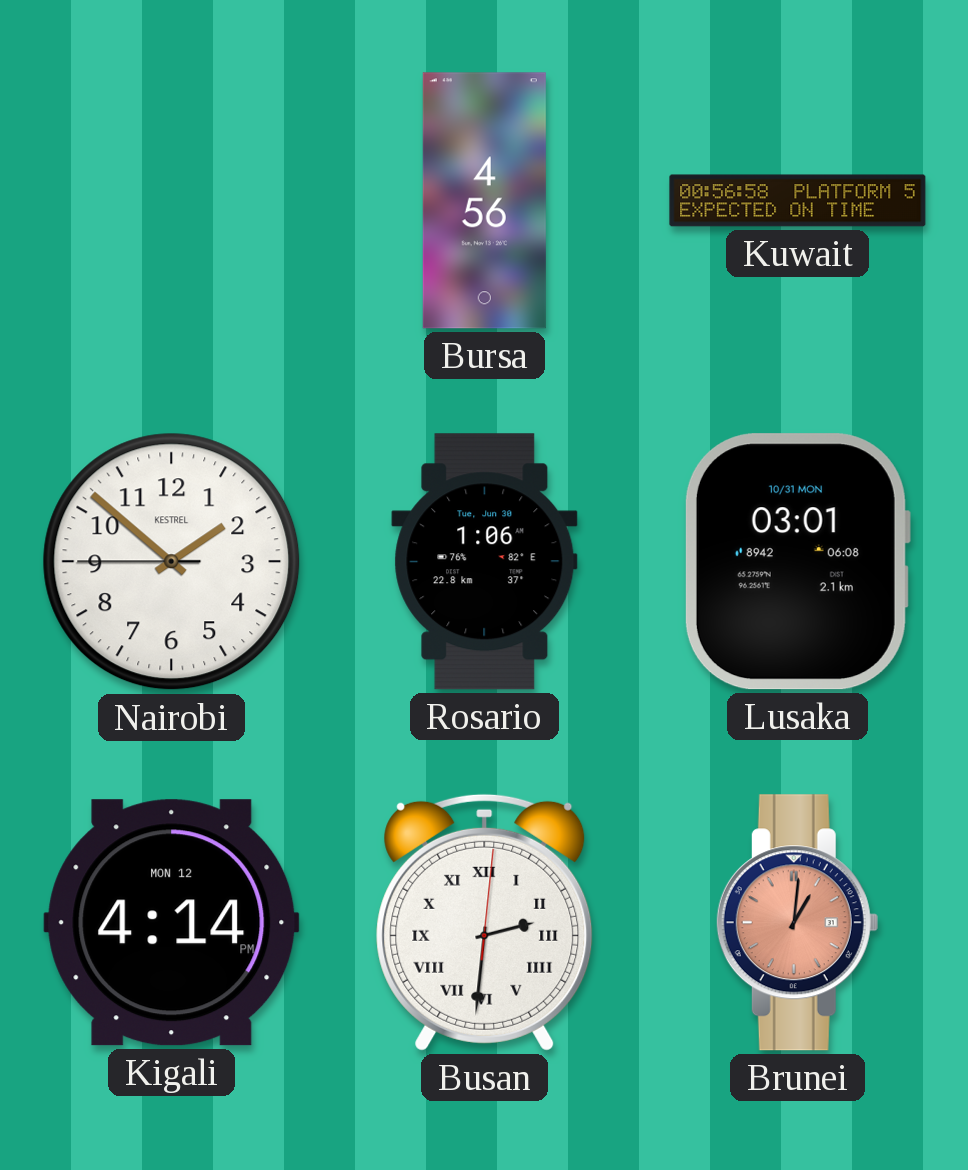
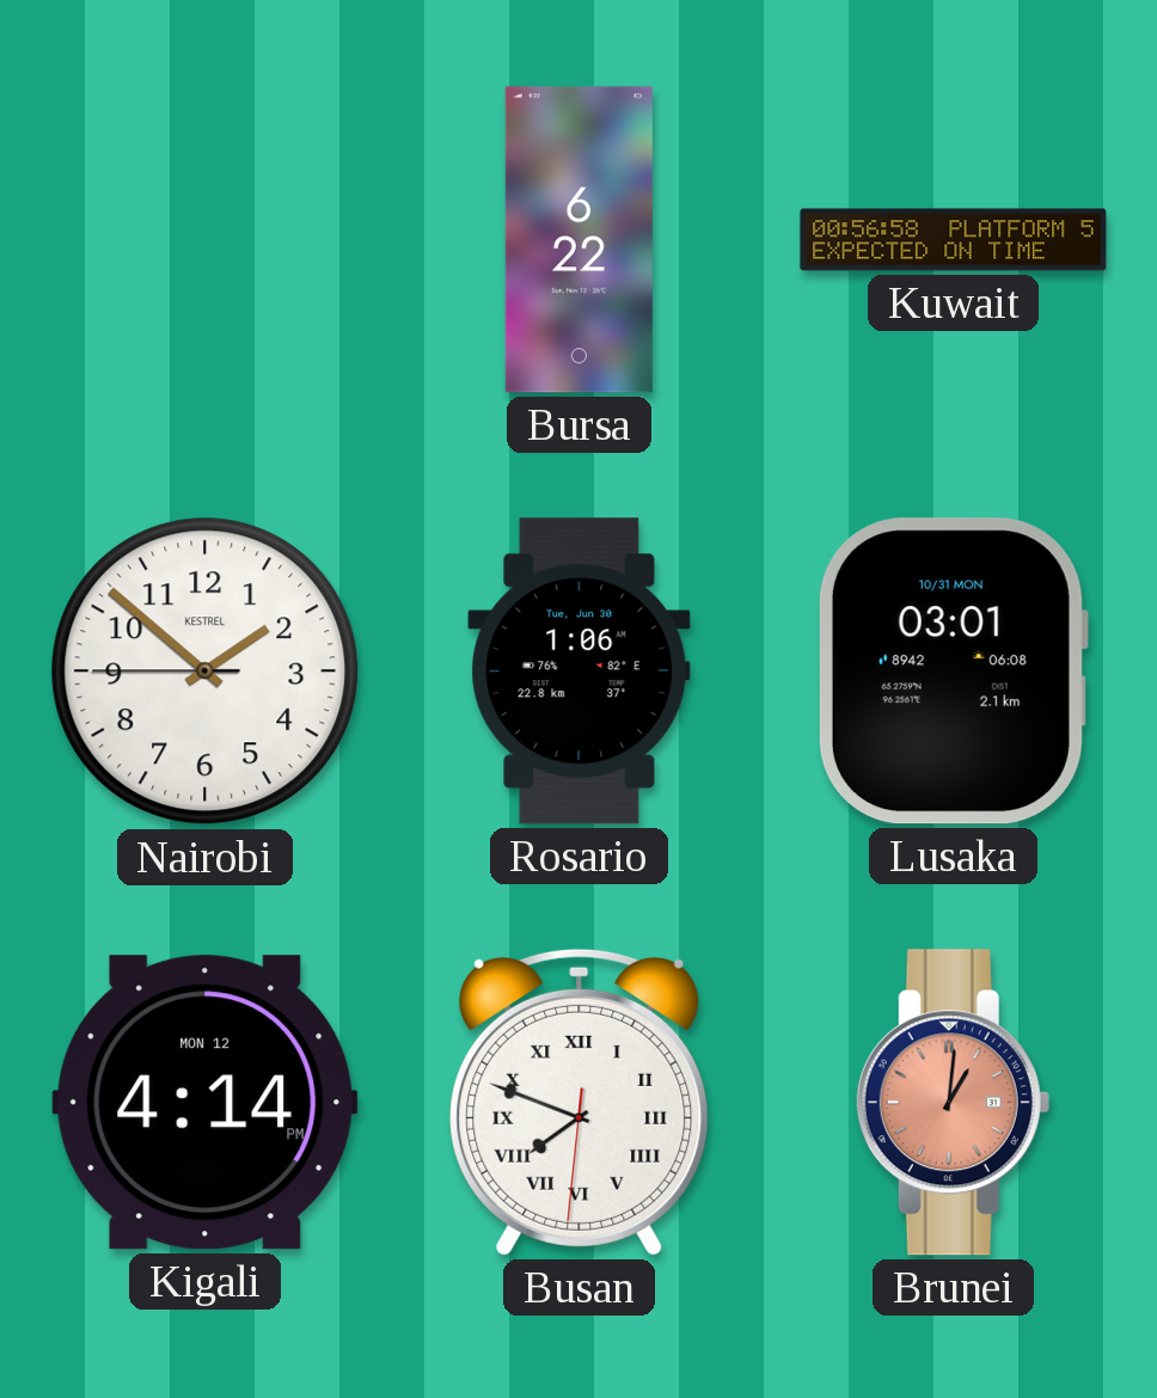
Bursa: 4:56 -> 6:22
Busan: 2:31 -> 7:48
